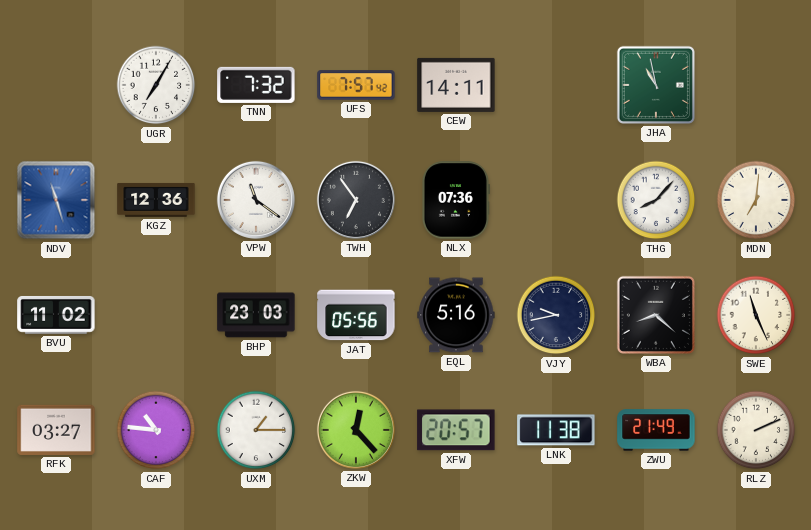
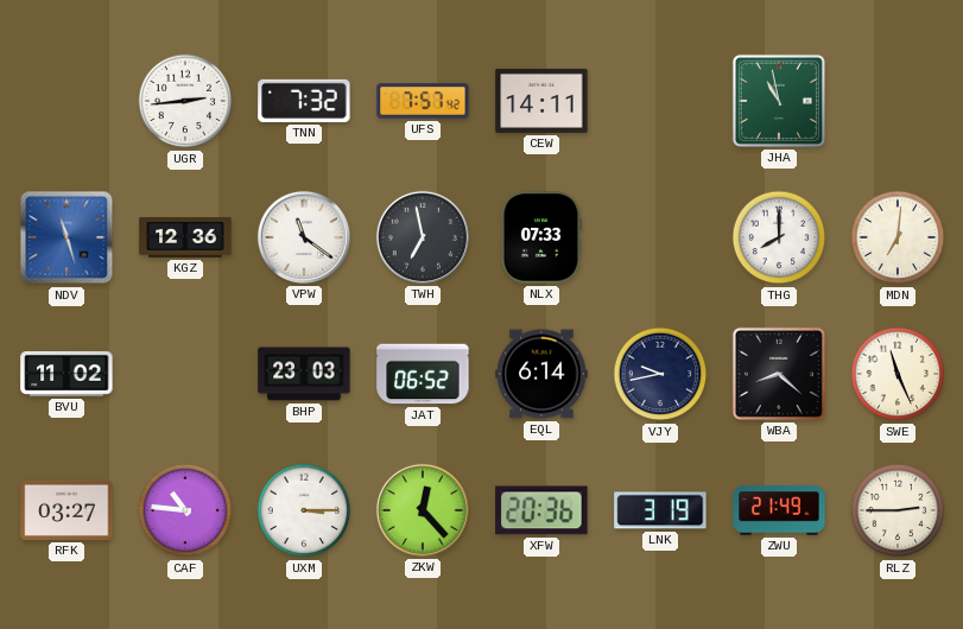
UGR: 7:05 -> 2:44
TWH: 6:54 -> 6:58
NLX: 07:36 -> 07:33
THG: 8:07 -> 8:00
JAT: 05:56 -> 06:52
EQL: 5:16 -> 6:14
UXM: 1:15 -> 3:15
XFW: 20:57 -> 20:36
LNK: 11:38 -> 3:19
RLZ: 2:11 -> 2:45
